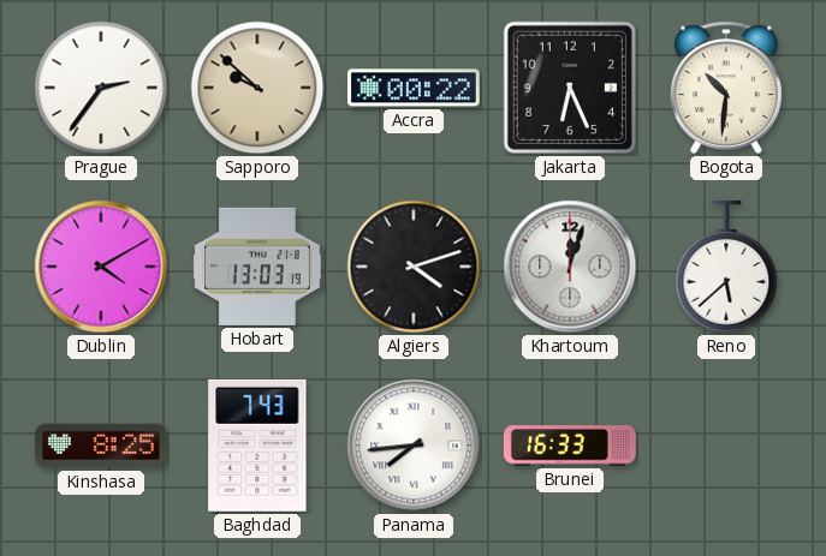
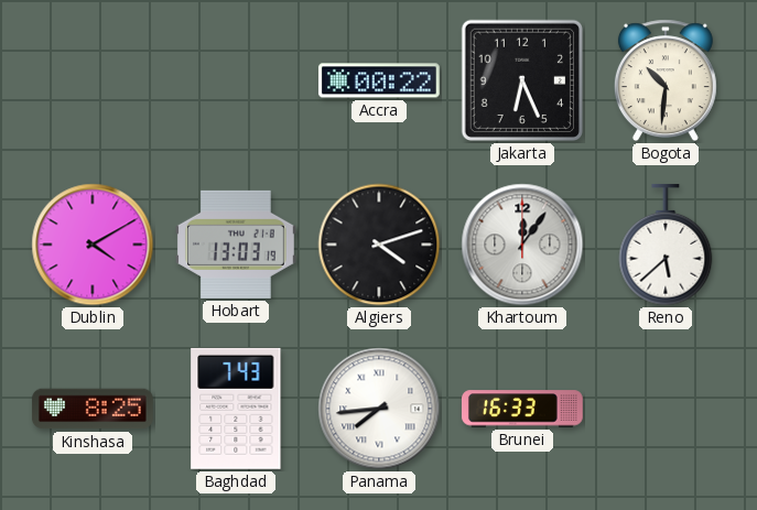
Prague: 2:36 -> none
Sapporo: 9:52 -> none
Khartoum: 12:03 -> 12:06
